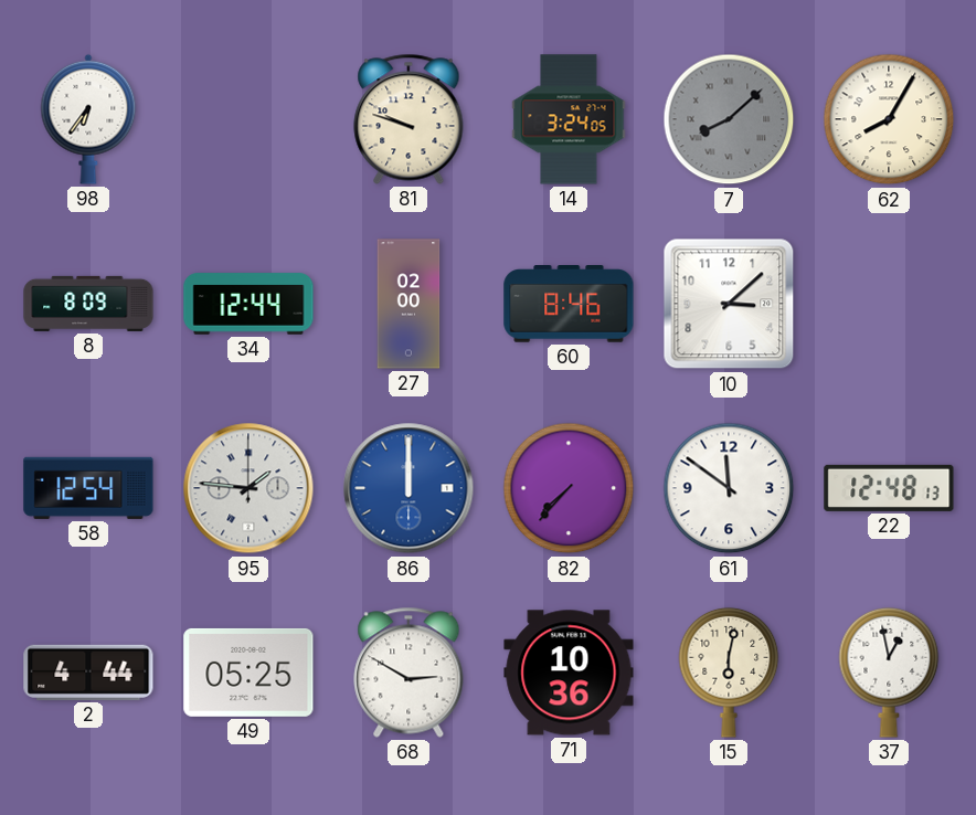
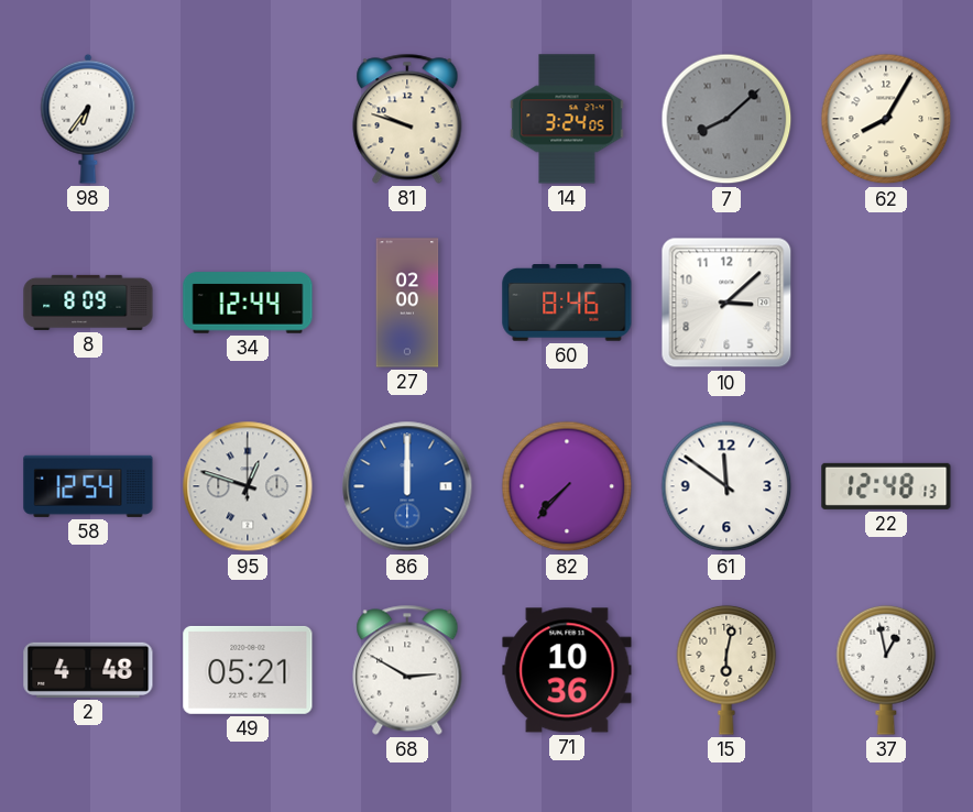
95: 1:46 -> 12:48
2: 4:44 -> 4:48
49: 05:25 -> 05:21
